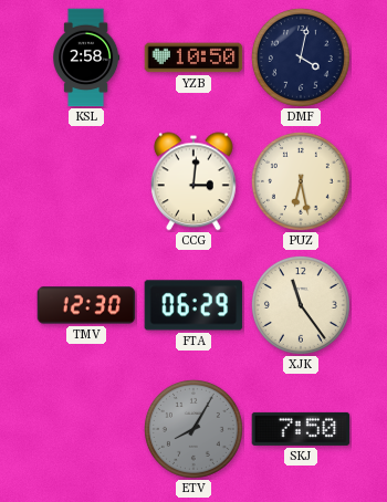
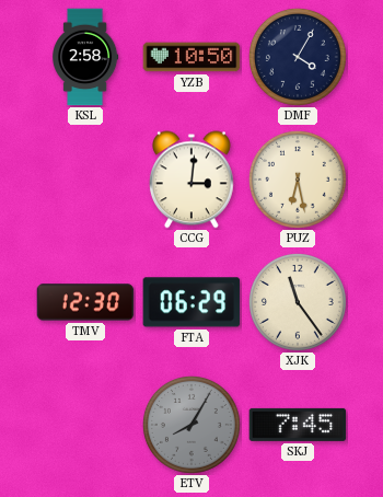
DMF: 4:02 -> 4:05
SKJ: 7:50 -> 7:45
